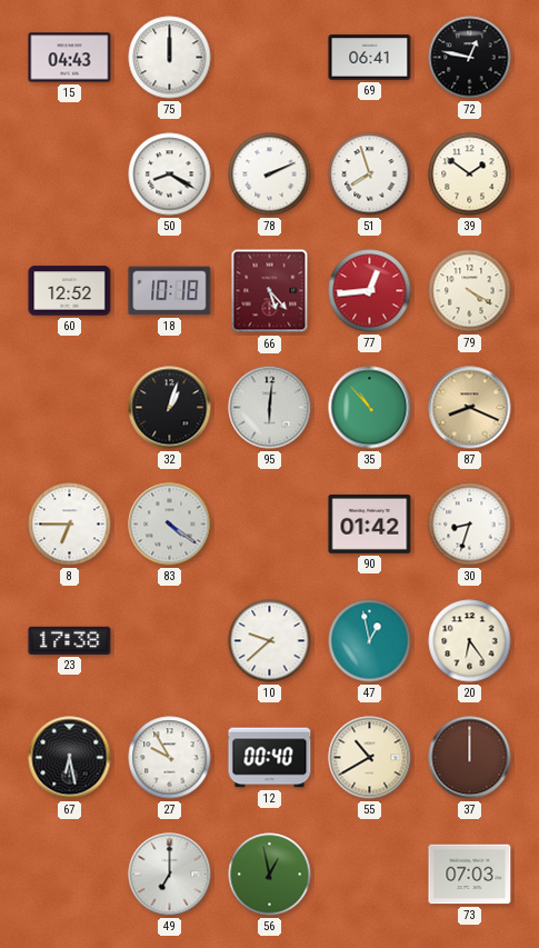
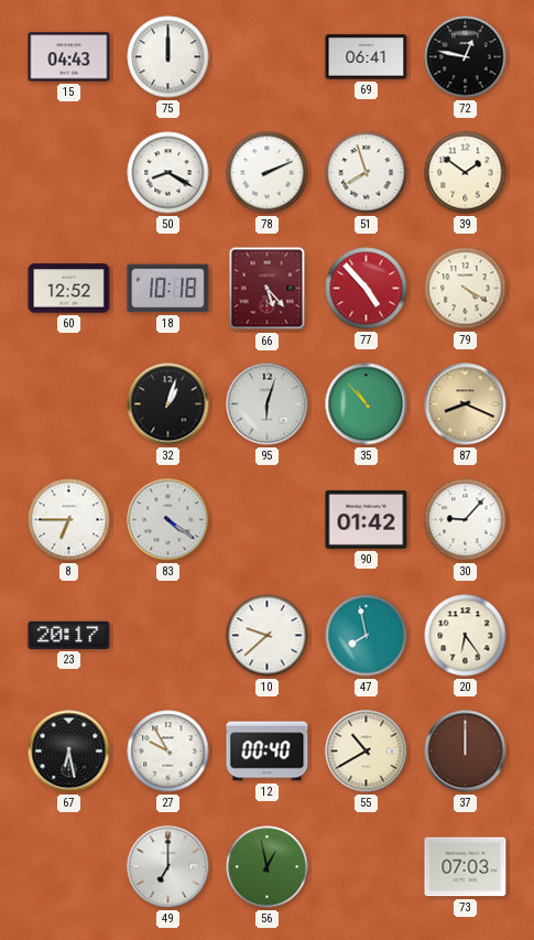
77: 12:44 -> 4:53
95: 6:01 -> 6:03
30: 8:33 -> 9:07
23: 17:38 -> 20:17
47: 12:58 -> 7:58
